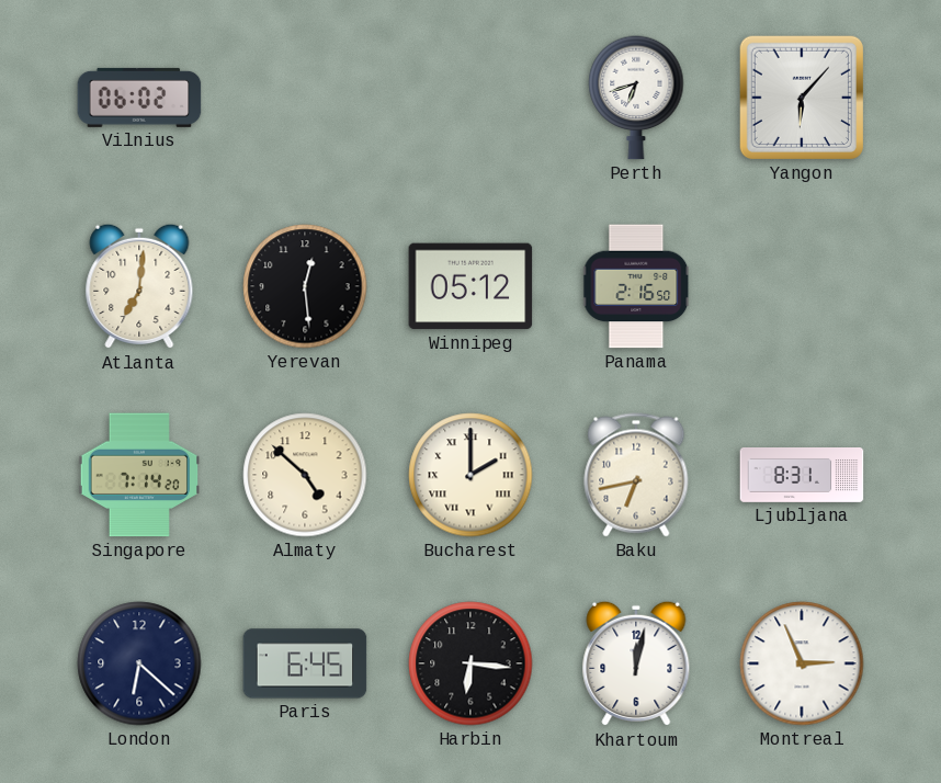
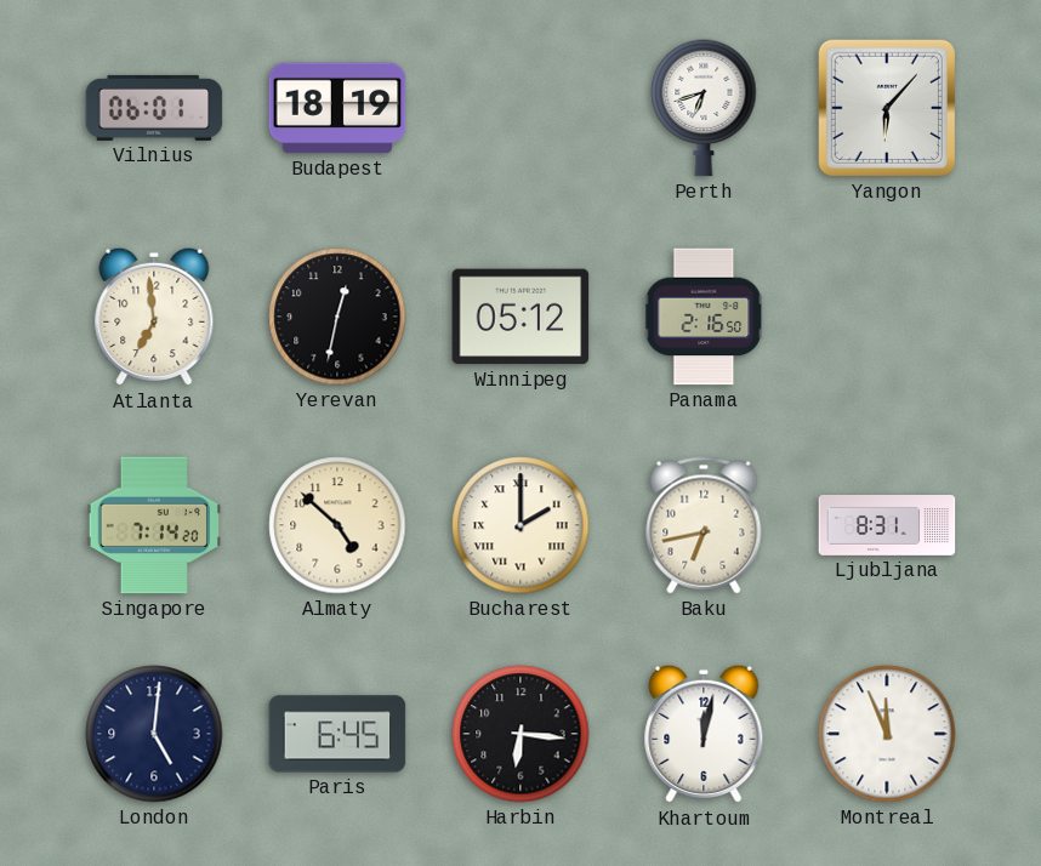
Vilnius: 06:02 -> 06:01
Budapest: none -> 18:19
Atlanta: 7:01 -> 6:59
Yerevan: 12:29 -> 12:32
London: 6:22 -> 5:01
Montreal: 2:56 -> 11:56
